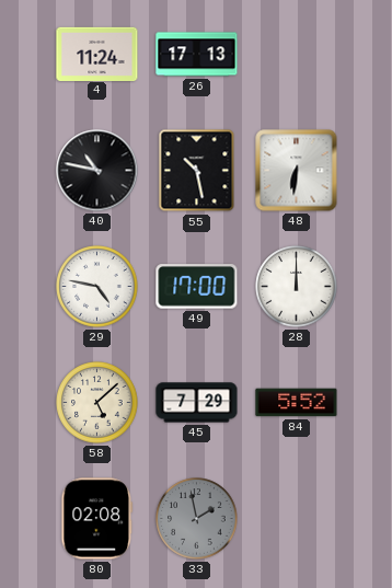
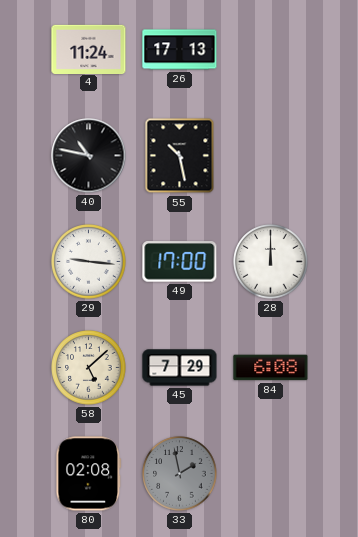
48: 6:31 -> none
29: 4:47 -> 9:16
84: 5:52 -> 6:08
